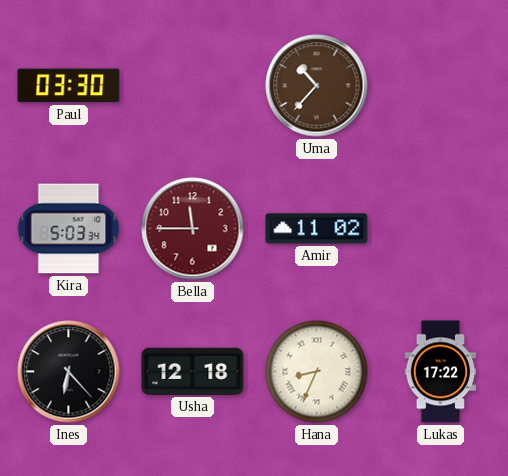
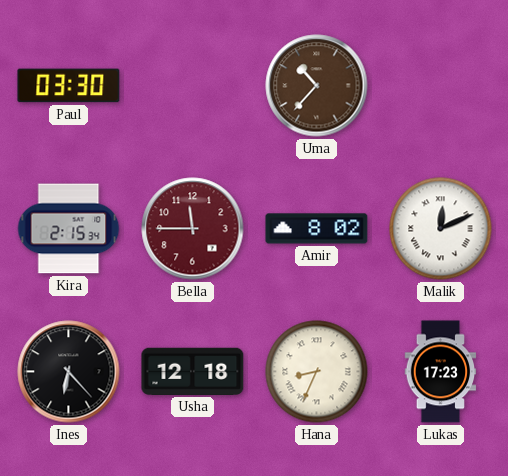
Kira: 5:03 -> 2:15
Amir: 11:02 -> 8:02
Malik: none -> 12:11
Lukas: 17:22 -> 17:23
